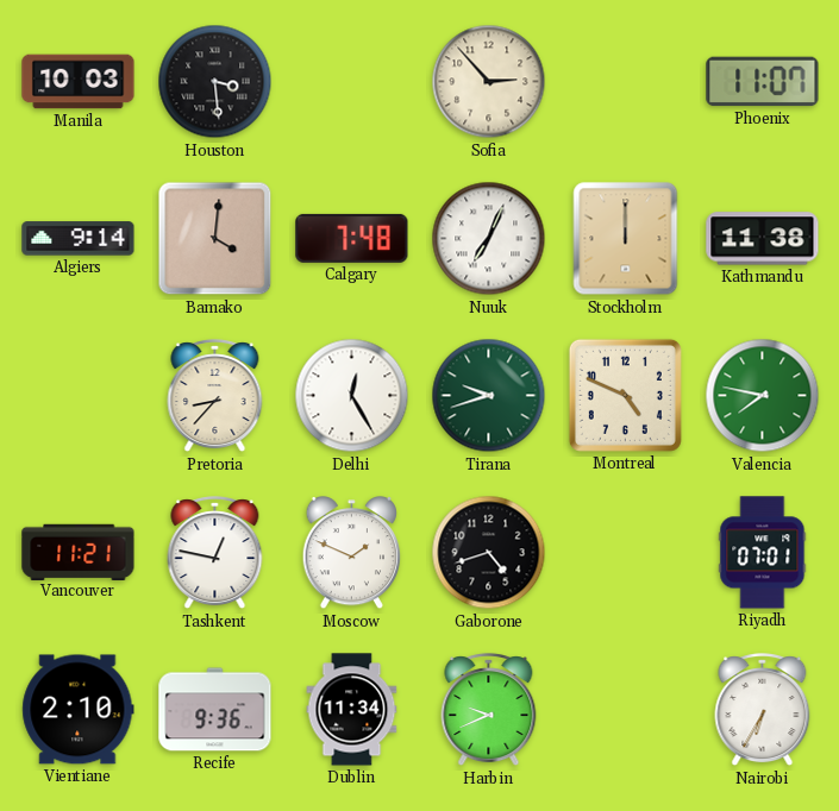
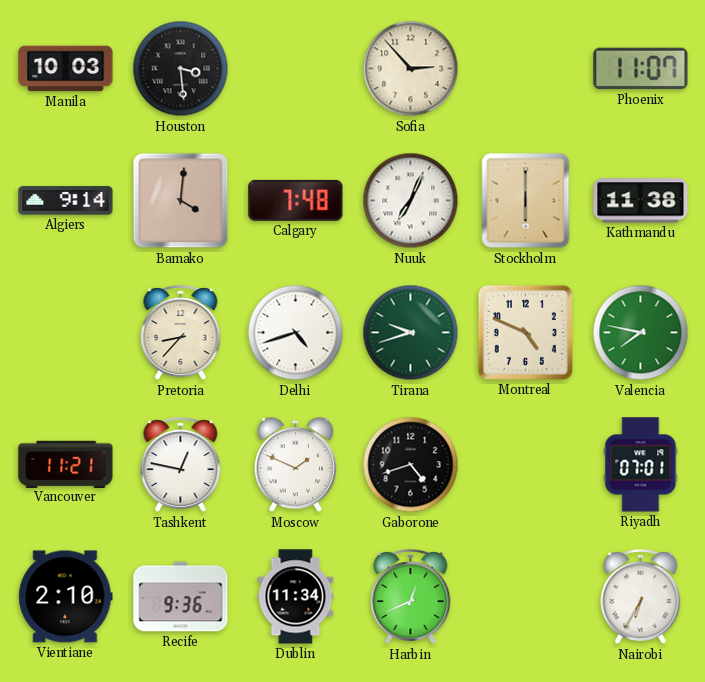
Stockholm: 12:00 -> 6:00
Delhi: 12:25 -> 4:42
Harbin: 9:41 -> 12:41
